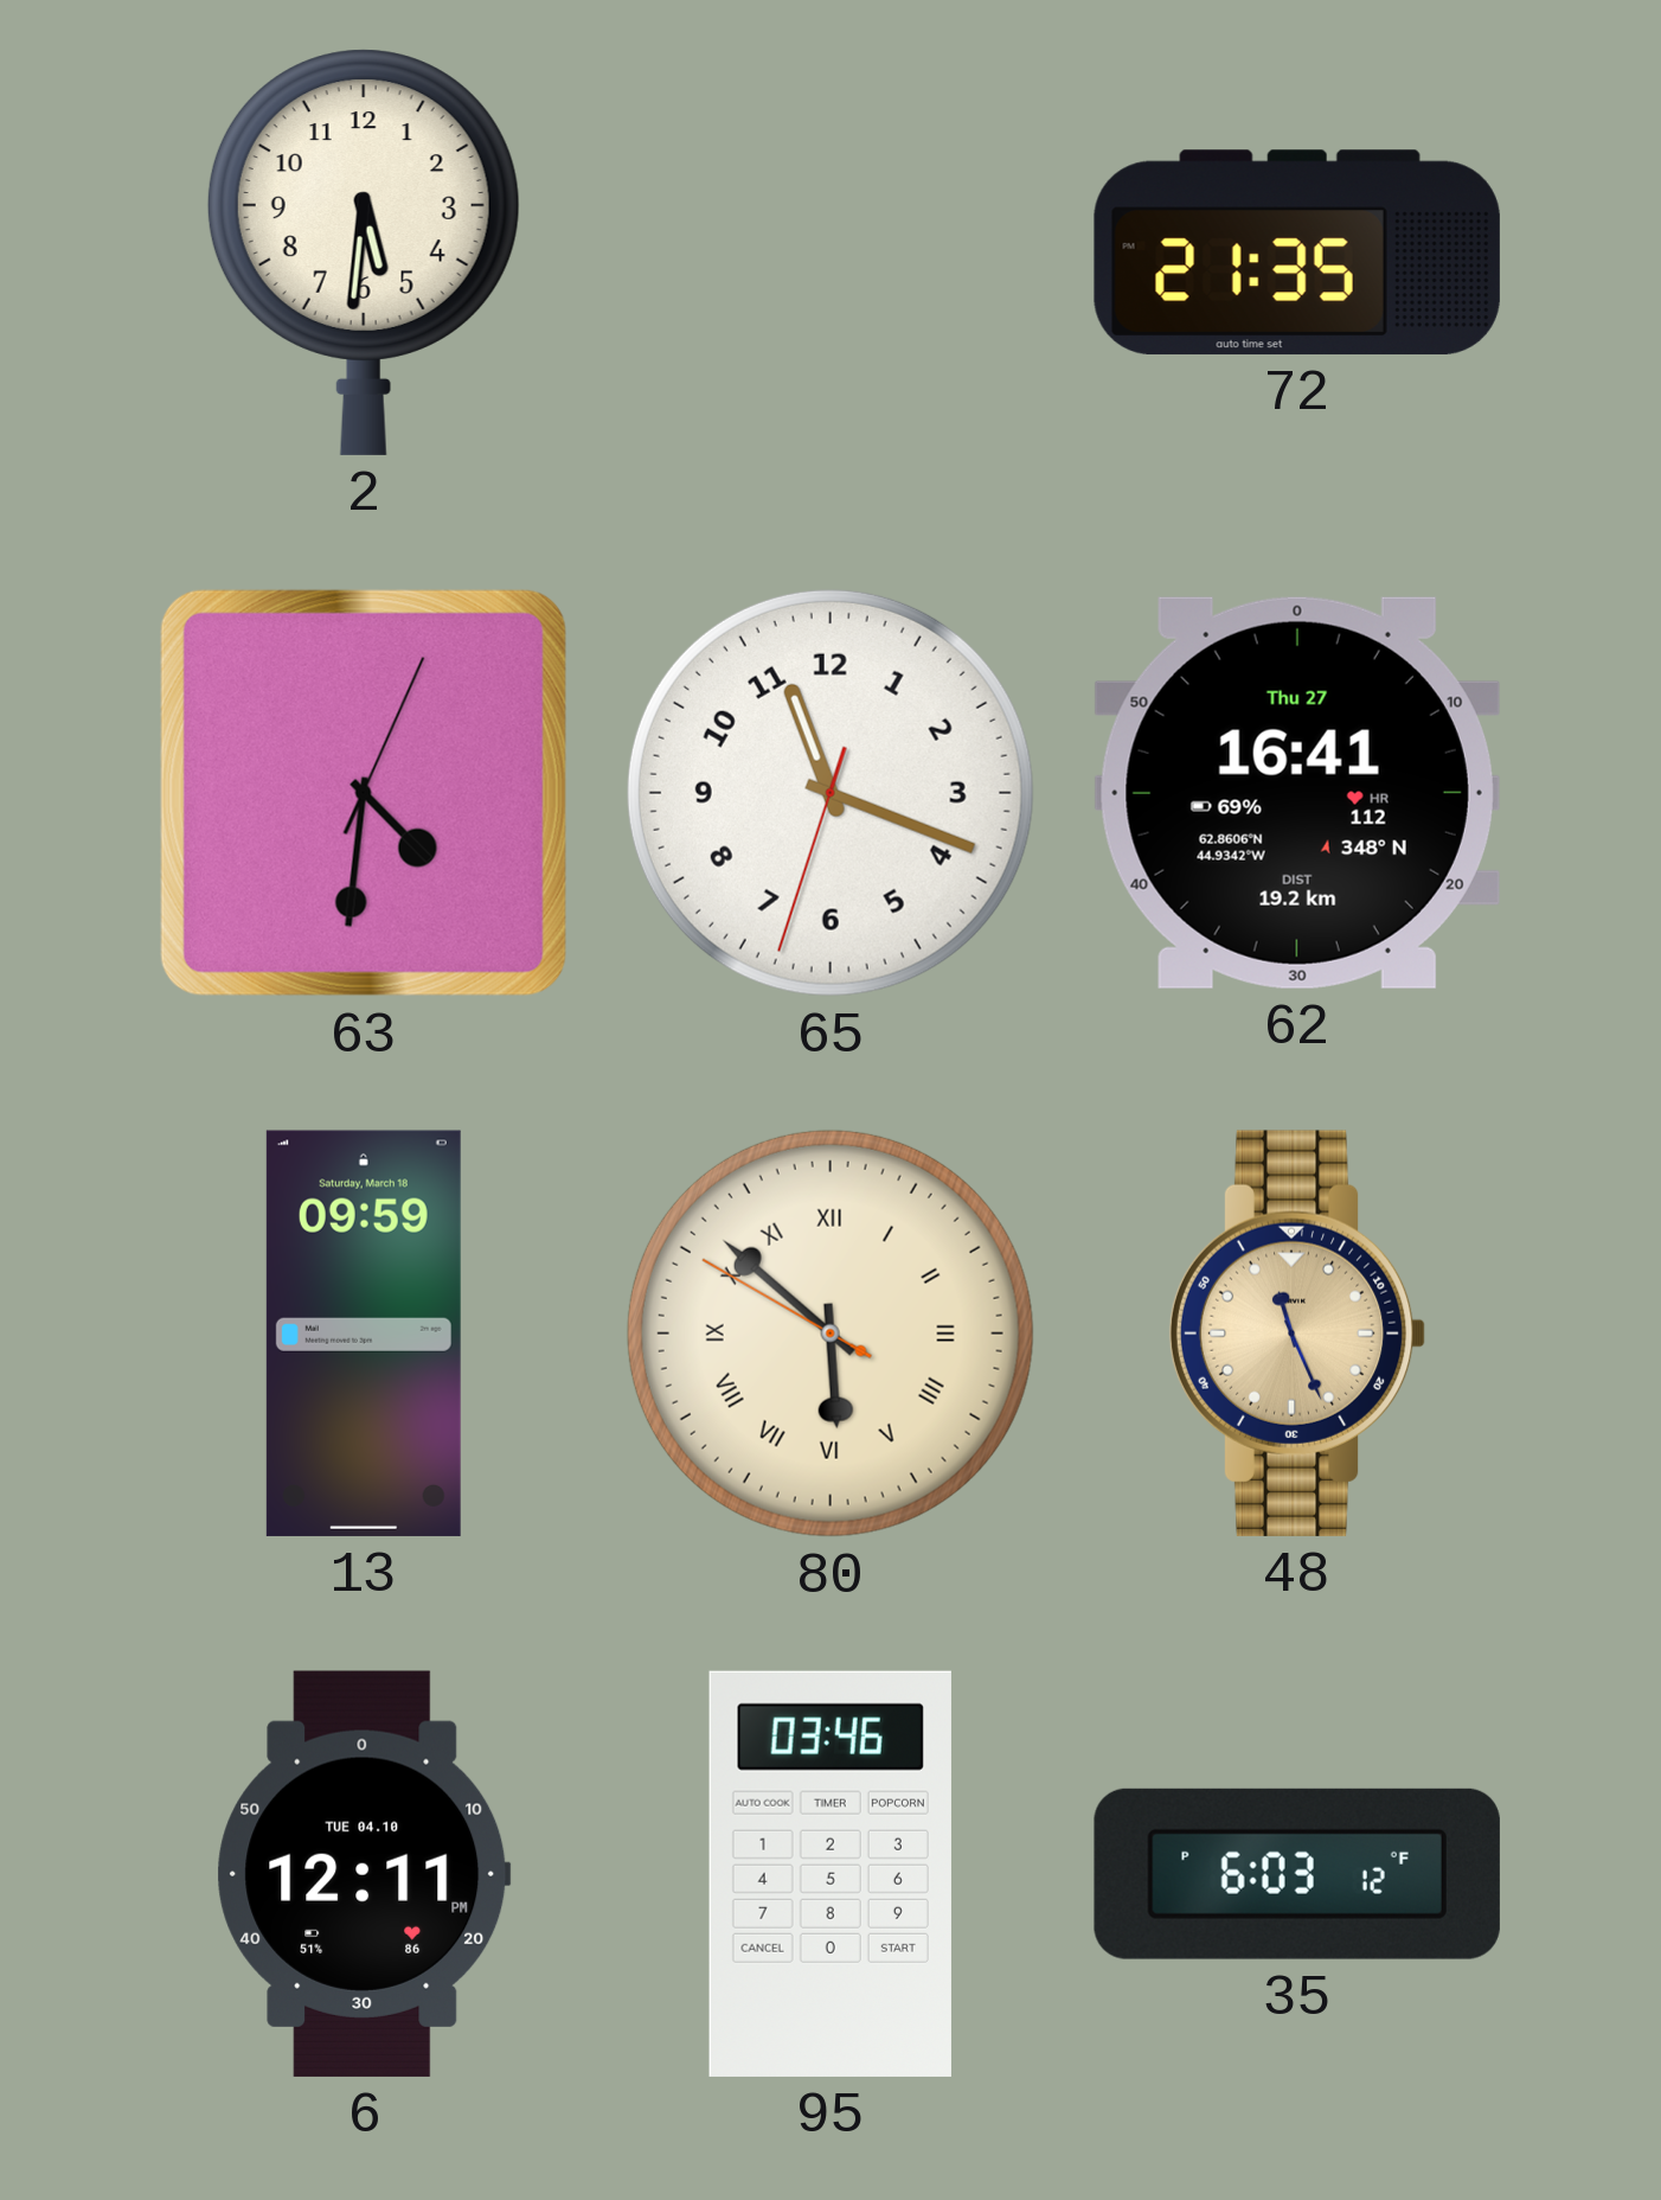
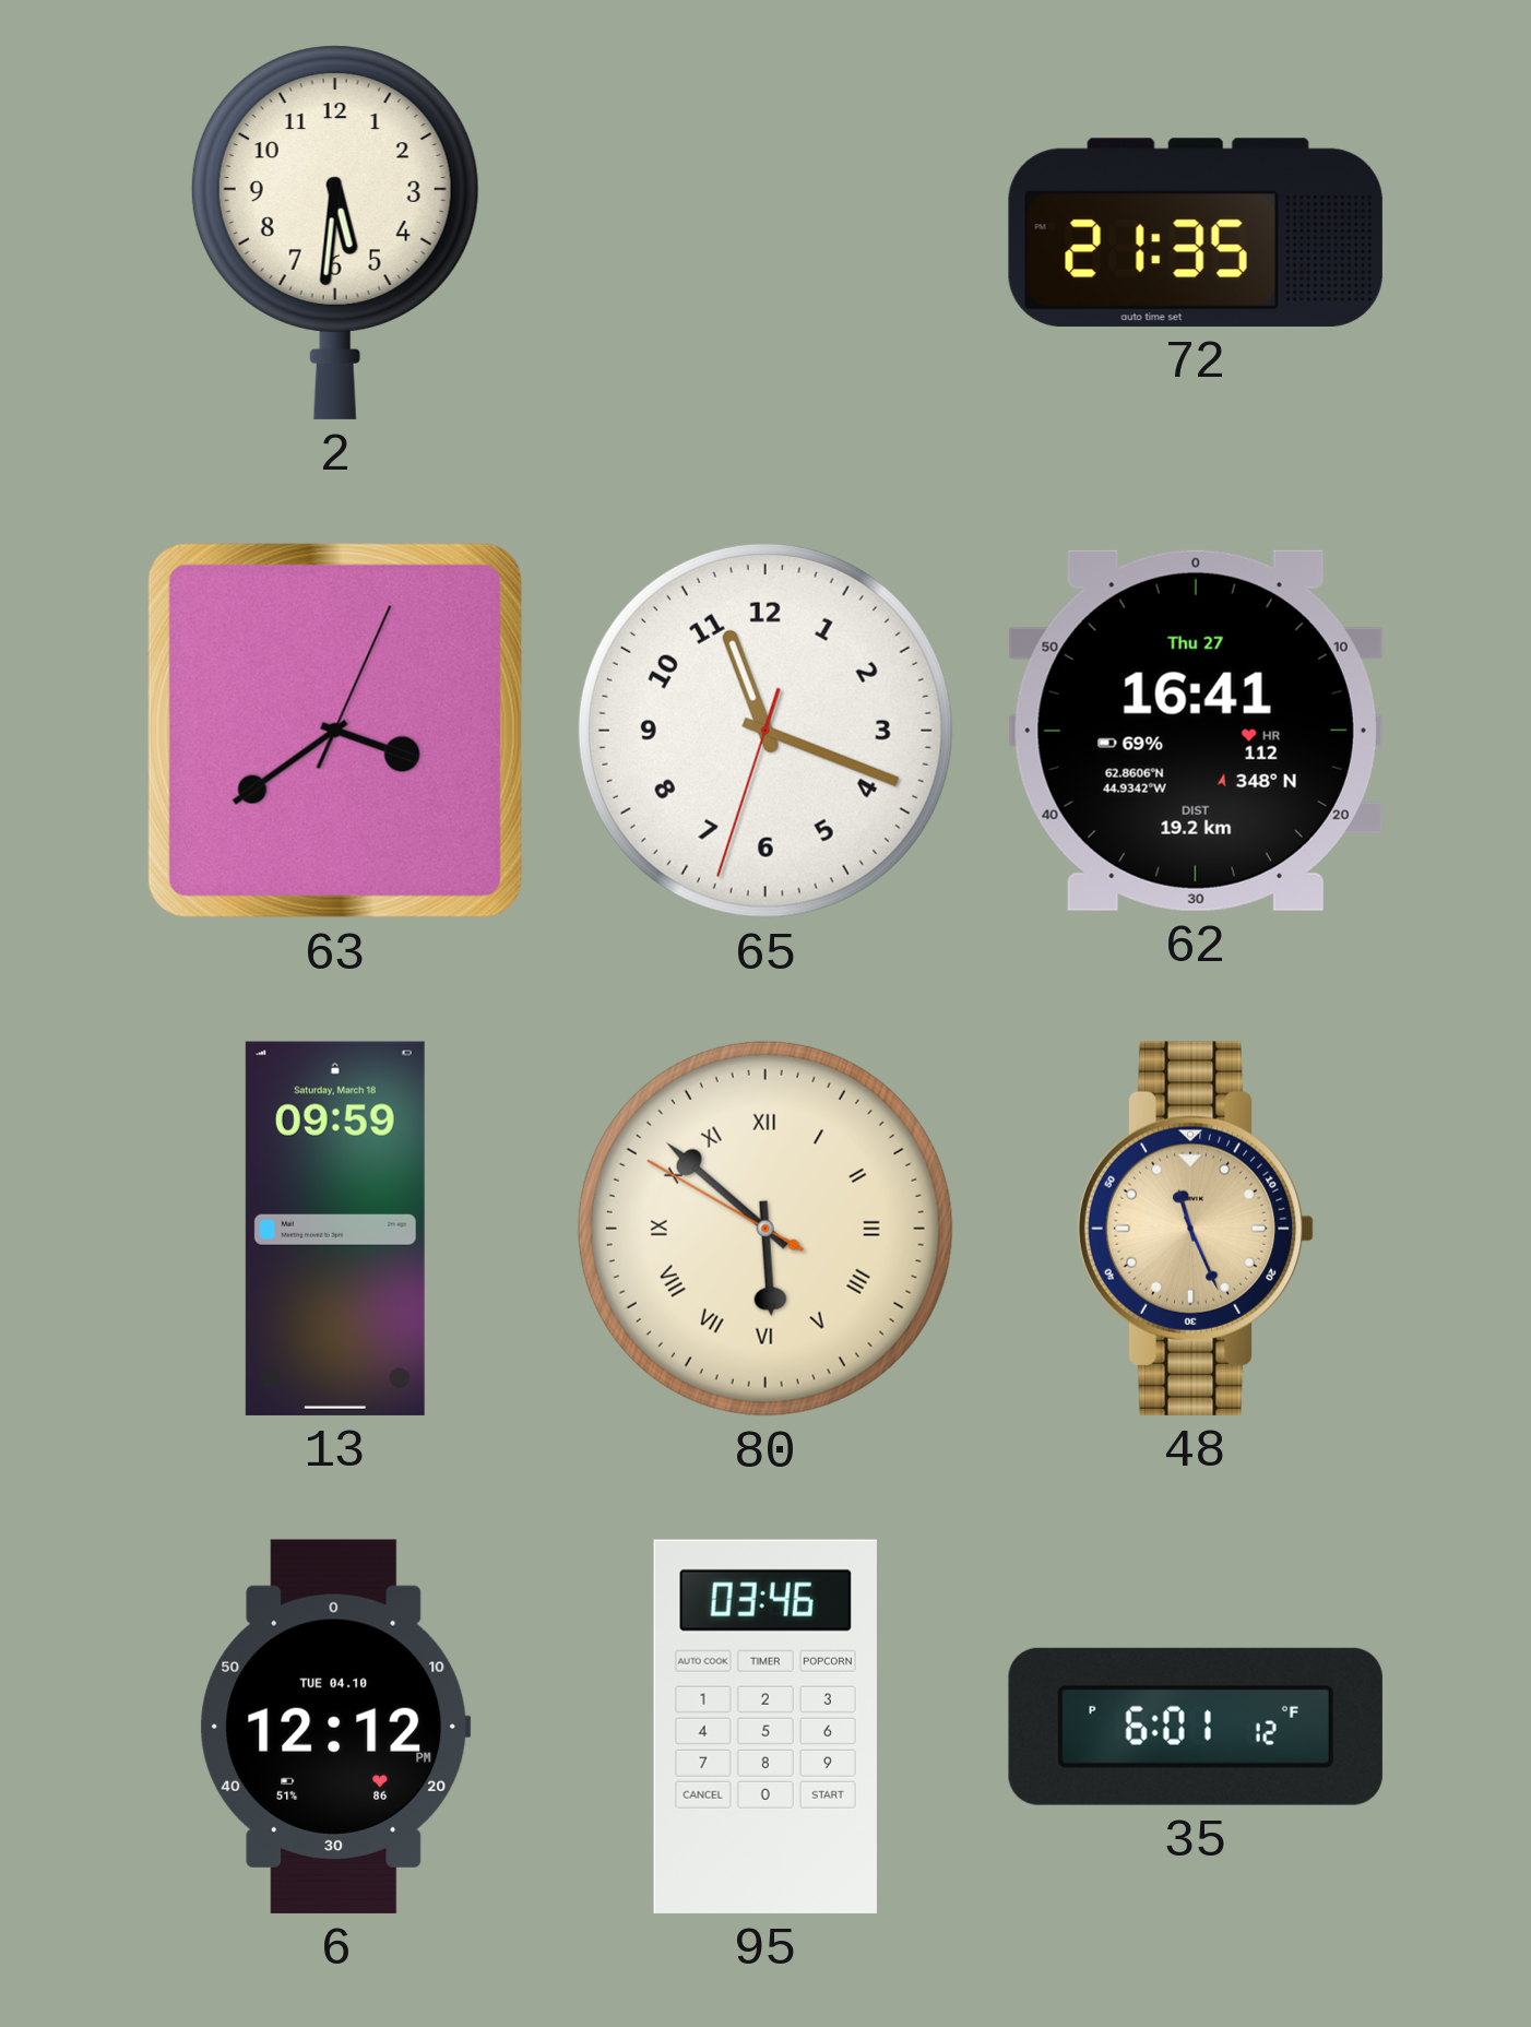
63: 4:31 -> 3:39
6: 12:11 -> 12:12
35: 6:03 -> 6:01
